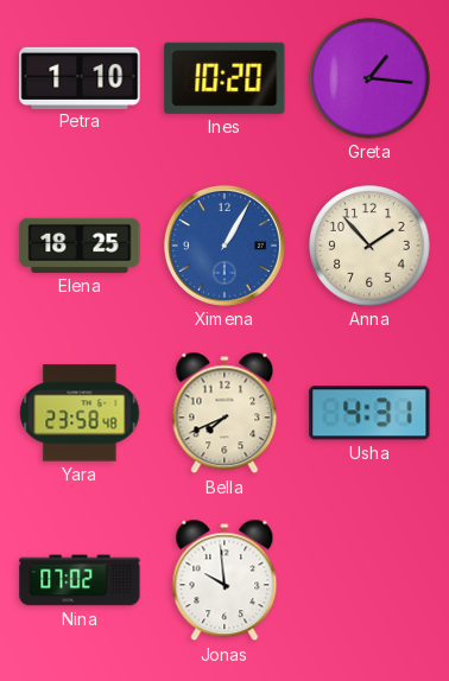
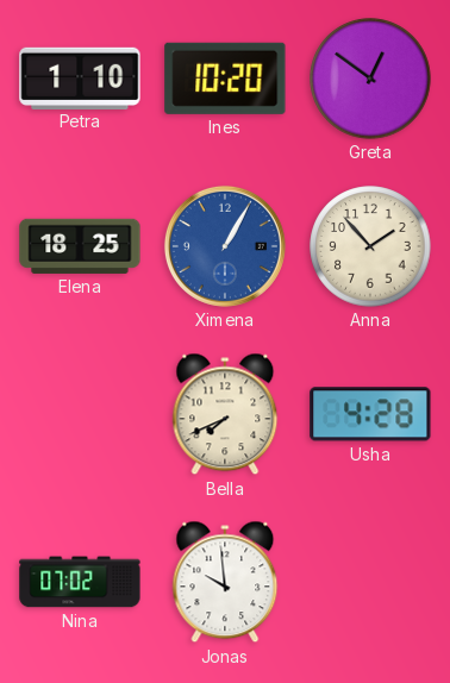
Greta: 1:16 -> 12:51
Yara: 23:58 -> none
Usha: 4:31 -> 4:28
